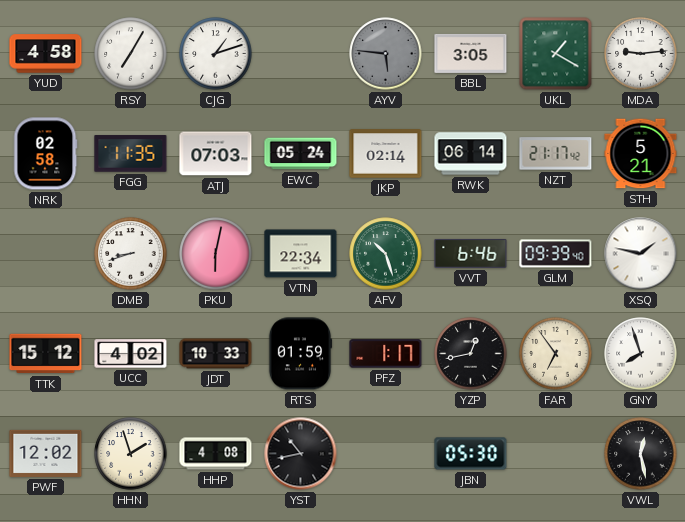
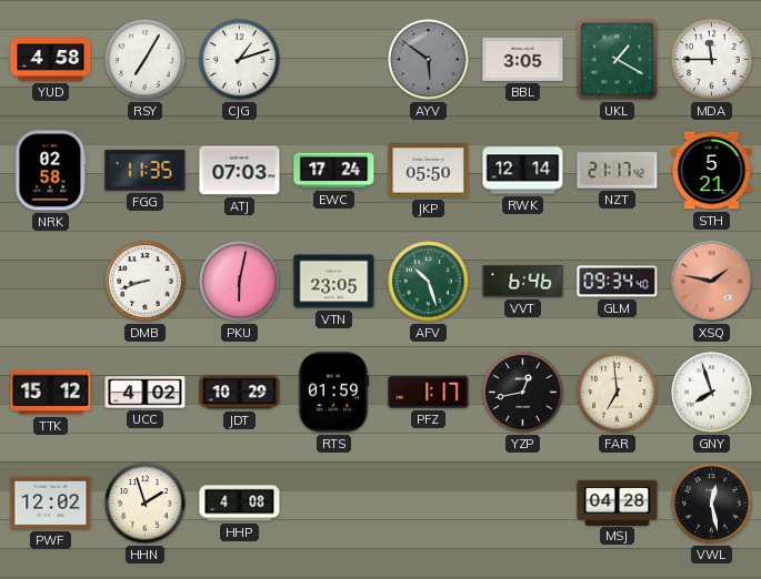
AYV: 5:46 -> 5:51
MDA: 9:14 -> 11:45
EWC: 05:24 -> 17:24
JKP: 02:14 -> 05:50
RWK: 06:14 -> 12:14
VTN: 22:34 -> 23:05
GLM: 09:39 -> 09:34
XSQ dial: white -> salmon
JDT: 10:33 -> 10:29
FAR: 6:54 -> 6:59
YST: 10:43 -> none
JBN: 05:30 -> none
MSJ: none -> 04:28
